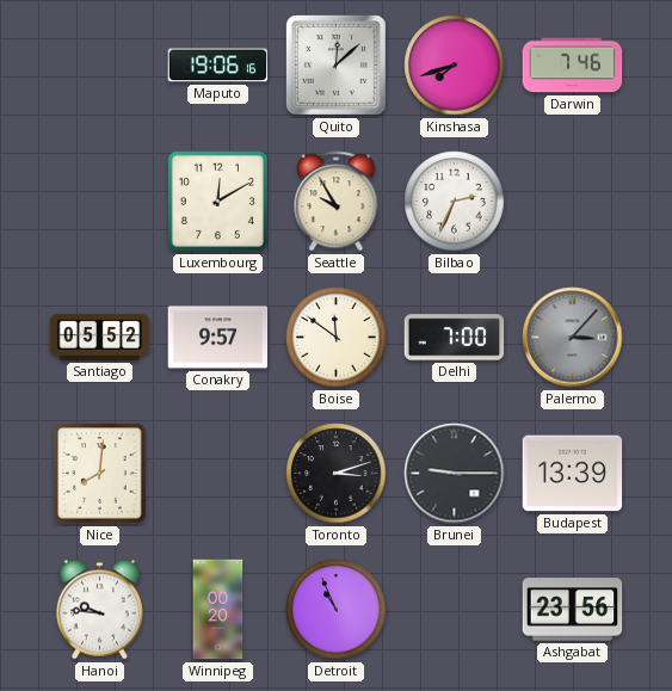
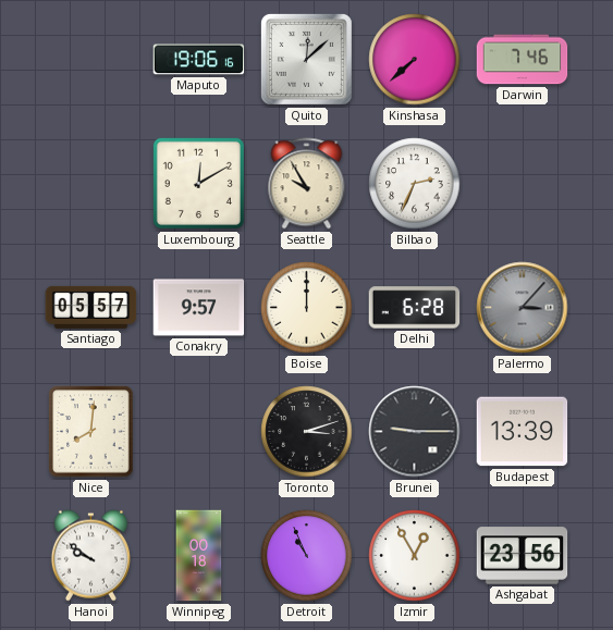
Kinshasa: 7:42 -> 7:38
Santiago: 05:52 -> 05:57
Boise: 11:51 -> 12:00
Delhi: 7:00 -> 6:28
Hanoi: 9:46 -> 9:51
Winnipeg: 00:20 -> 00:18
Izmir: none -> 12:55
